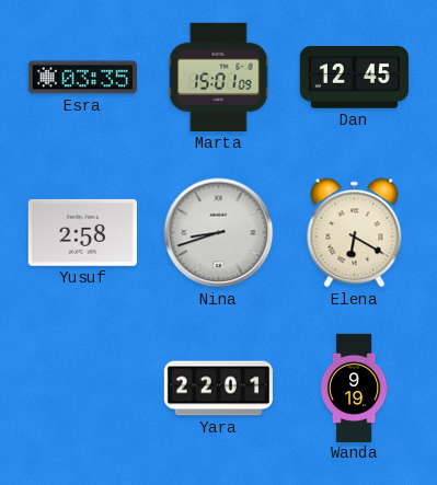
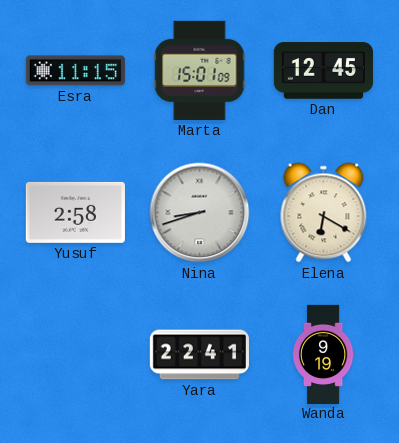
Esra: 03:35 -> 11:15
Yara: 22:01 -> 22:41
